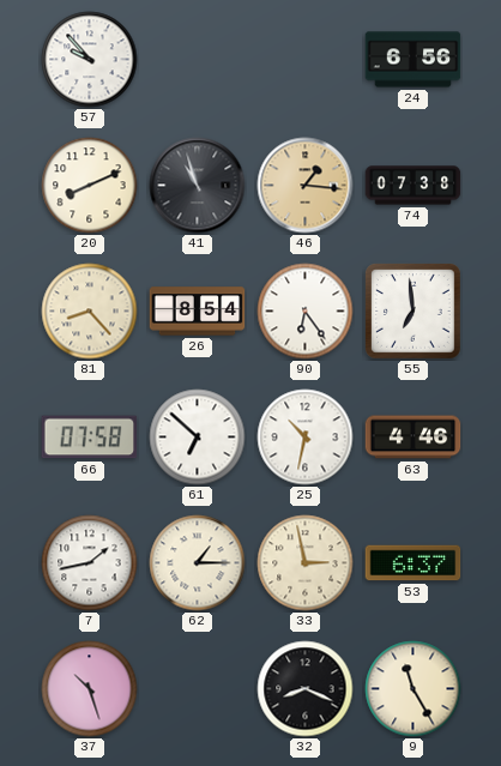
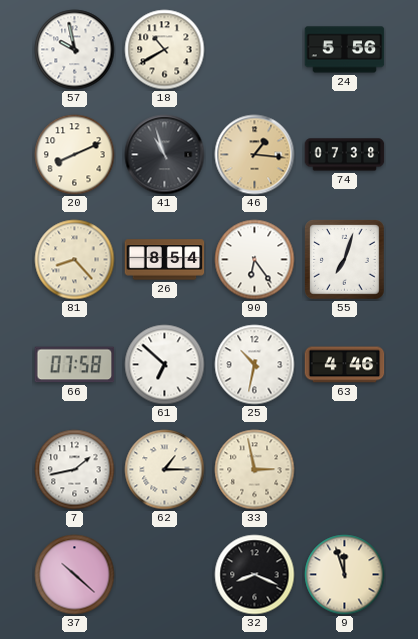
57: 9:53 -> 9:58
18: none -> 10:40
24: 6:56 -> 5:56
55: 6:59 -> 7:03
53: 6:37 -> none
37: 10:27 -> 10:22
9: 11:25 -> 11:57
